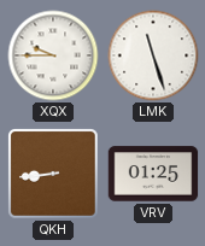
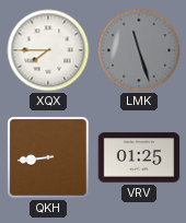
XQX: 9:45 -> 7:45
LMK dial: white -> grey
